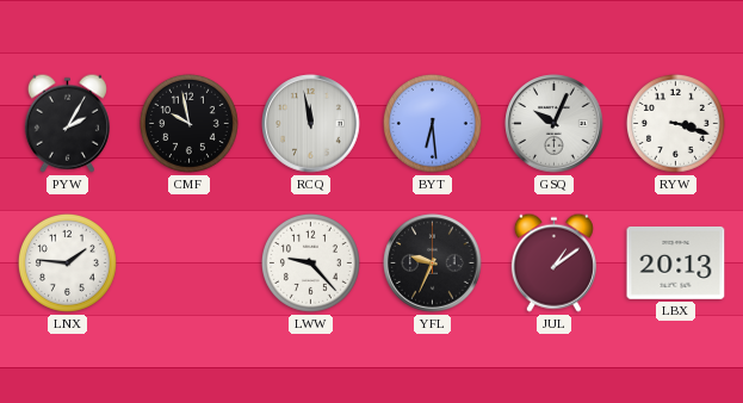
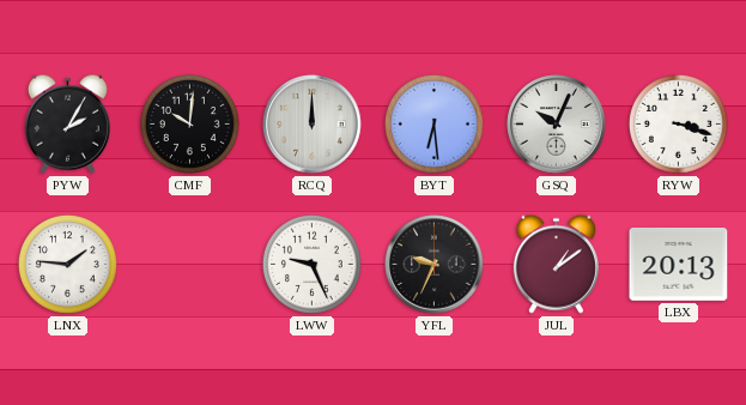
CMF: 9:58 -> 10:01
RCQ: 11:58 -> 12:00
LWW: 9:23 -> 9:26
